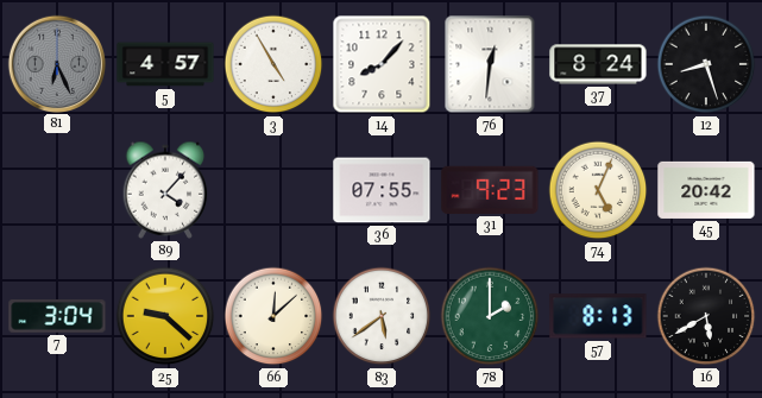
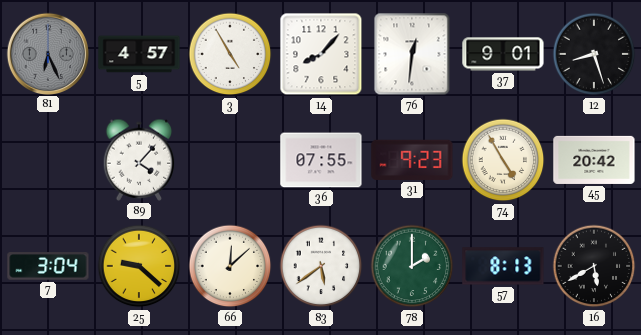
37: 8:24 -> 9:01
74: 5:04 -> 4:55
